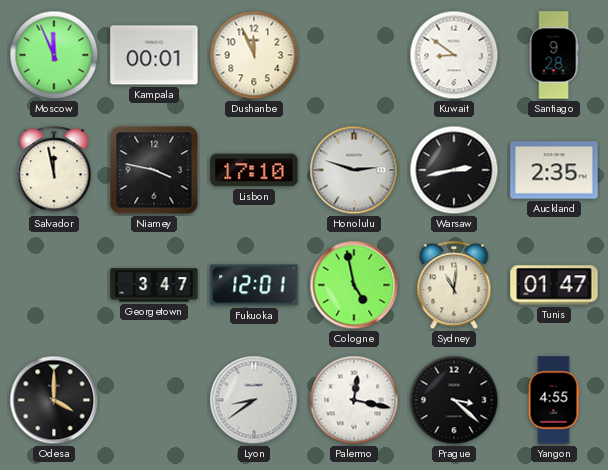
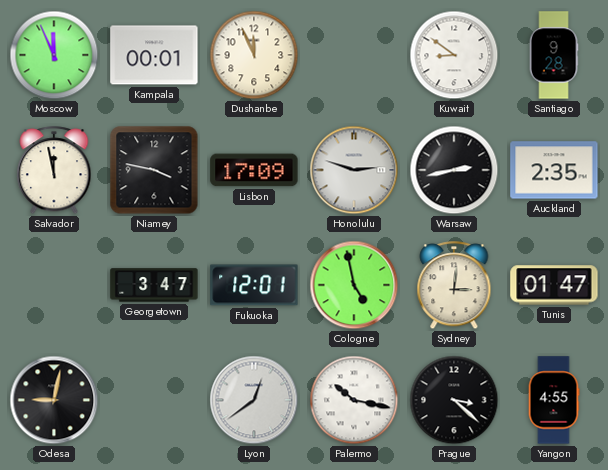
Lisbon: 17:10 -> 17:09
Sydney: 11:01 -> 3:01
Odesa: 4:00 -> 9:02
Lyon: 8:39 -> 12:39
Palermo: 12:17 -> 10:17
